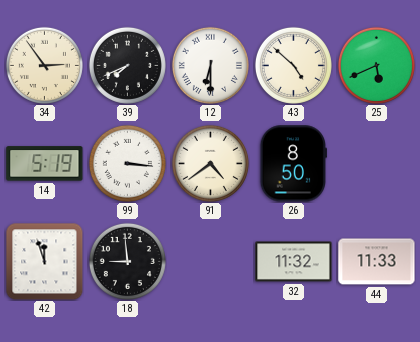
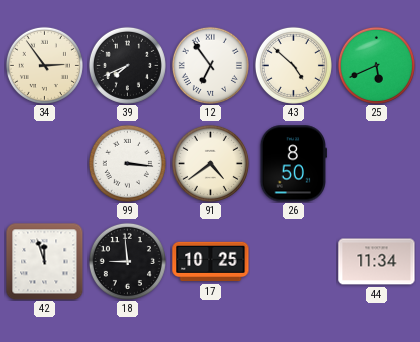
12: 6:30 -> 6:54
14: 5:19 -> none
17: none -> 10:25
32: 11:32 -> none
44: 11:33 -> 11:34
